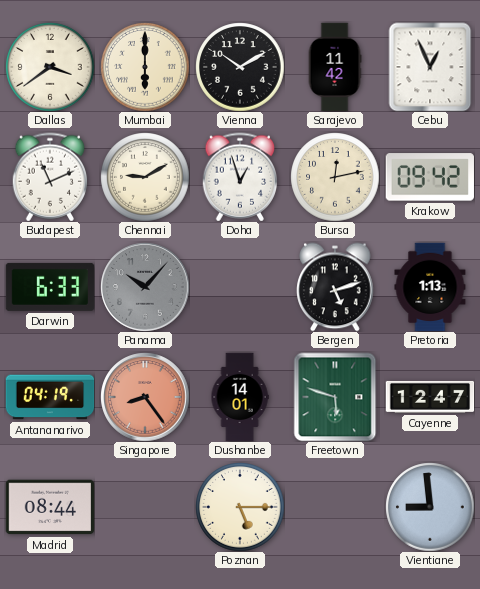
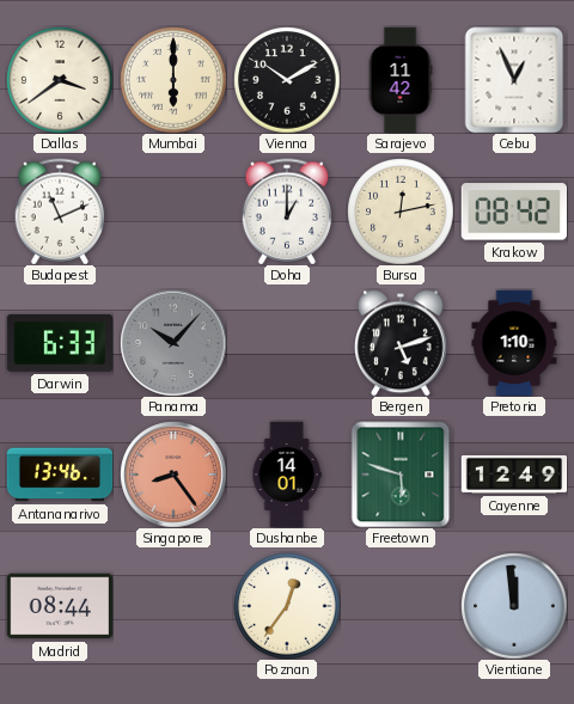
Chennai: 9:10 -> none
Doha: 12:57 -> 1:00
Krakow: 09:42 -> 08:42
Pretoria: 1:13 -> 1:10
Antananarivo: 04:19 -> 13:46
Cayenne: 12:47 -> 12:49
Poznan: 5:15 -> 12:36
Vientiane: 8:59 -> 11:59
